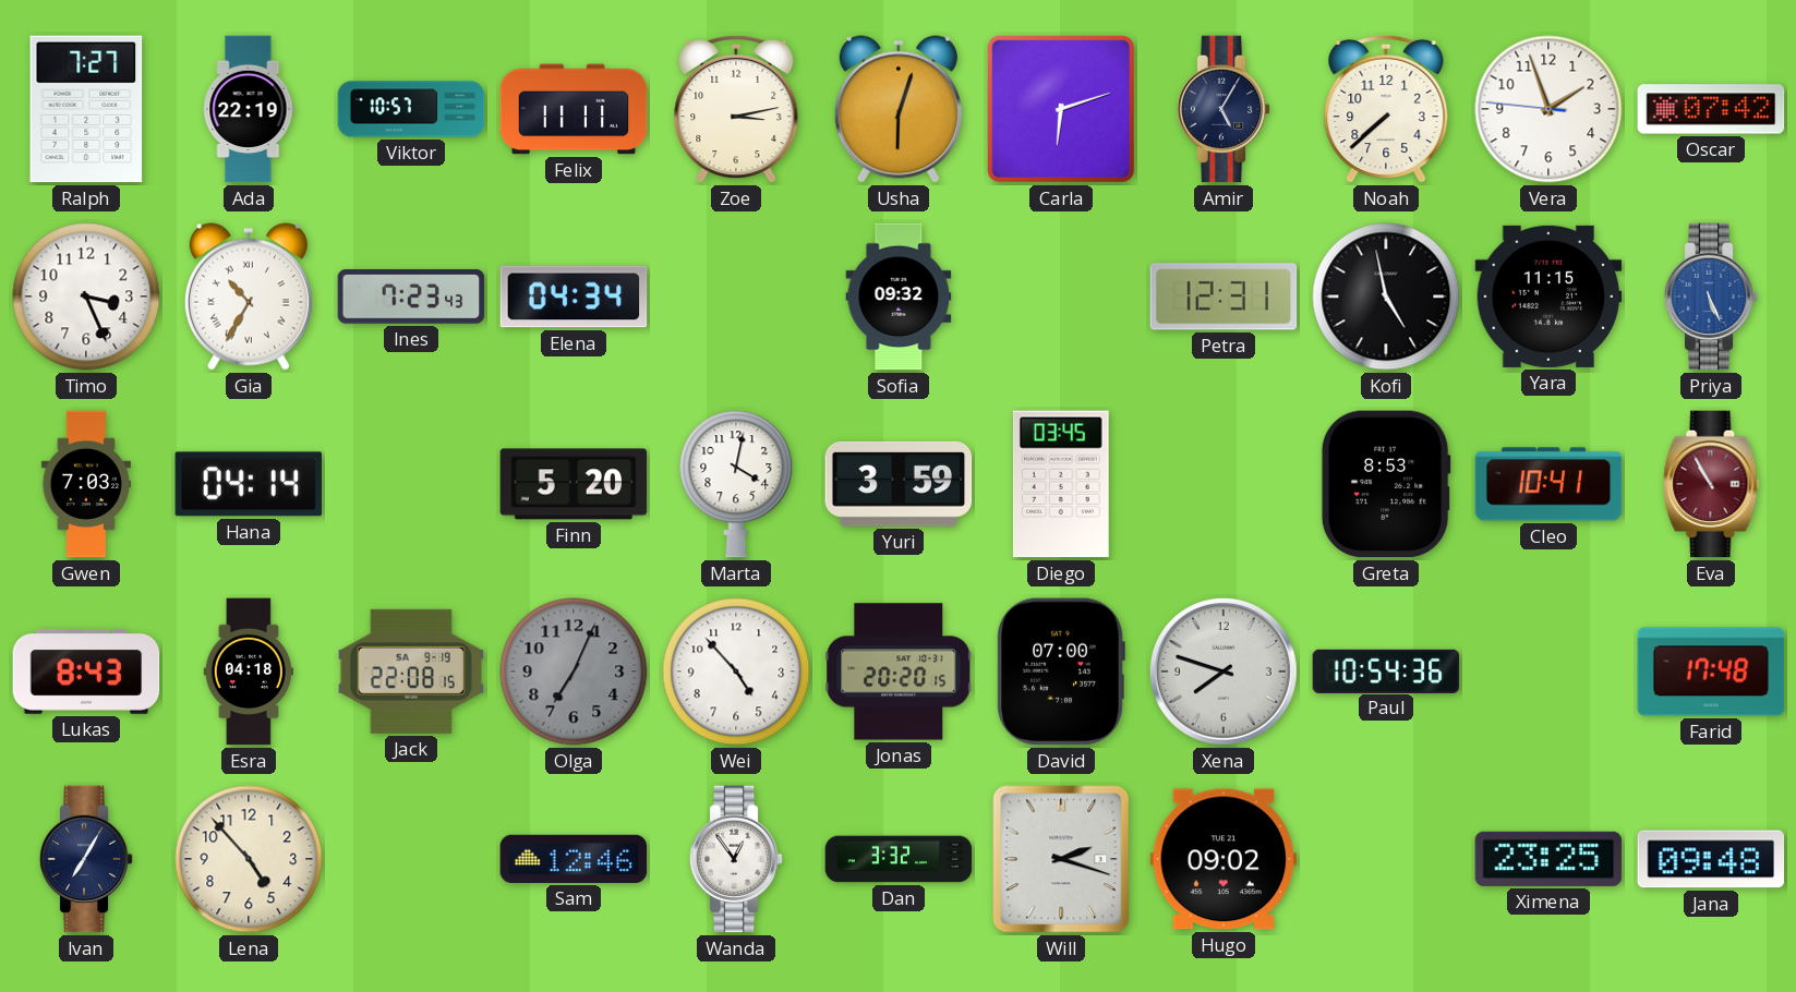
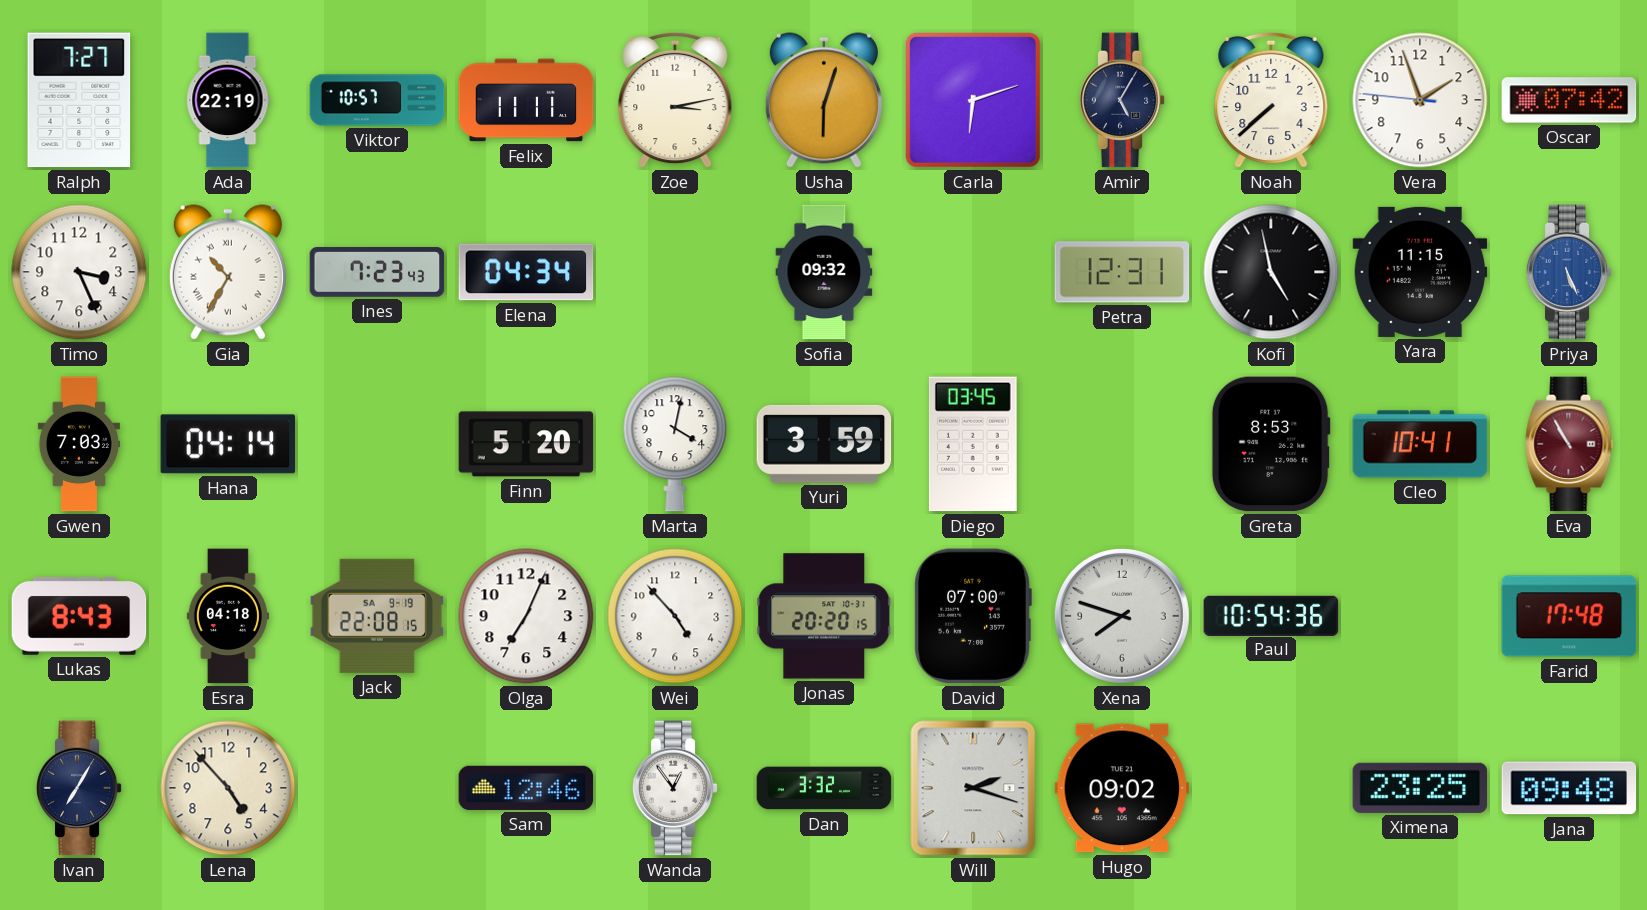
Olga dial: grey -> white
